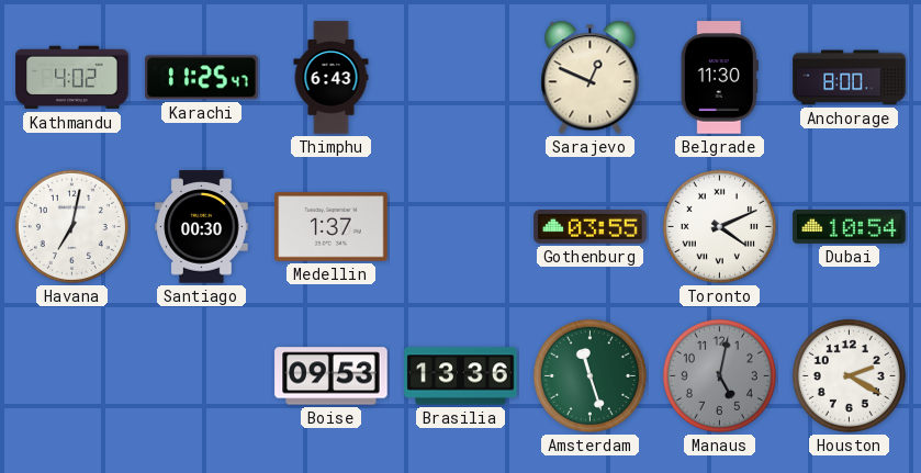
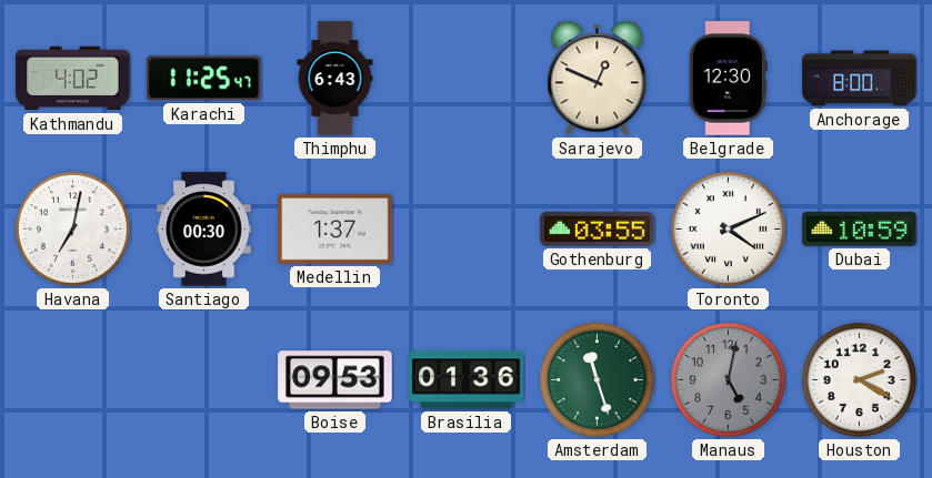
Belgrade: 11:30 -> 12:30
Dubai: 10:54 -> 10:59
Brasilia: 13:36 -> 01:36
